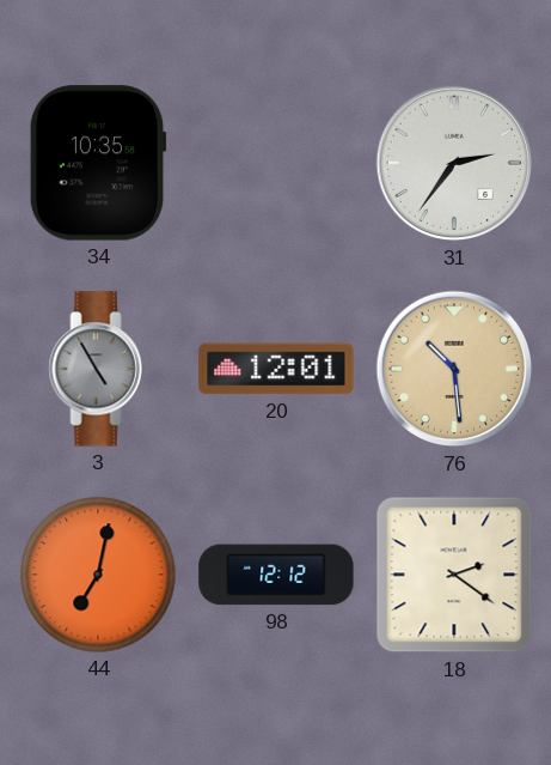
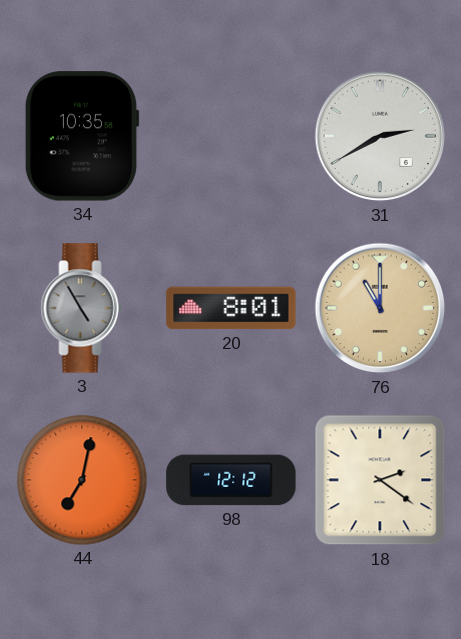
31: 2:36 -> 2:40
20: 12:01 -> 8:01
76: 10:29 -> 11:00
